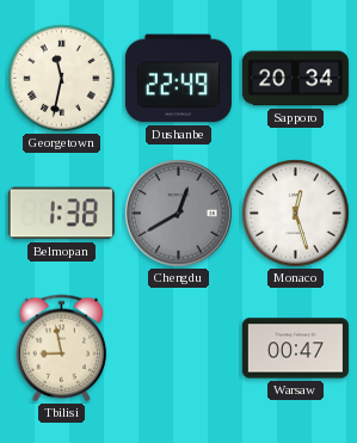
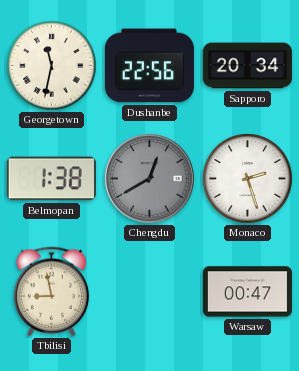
Dushanbe: 22:49 -> 22:56
Monaco: 12:27 -> 2:27
